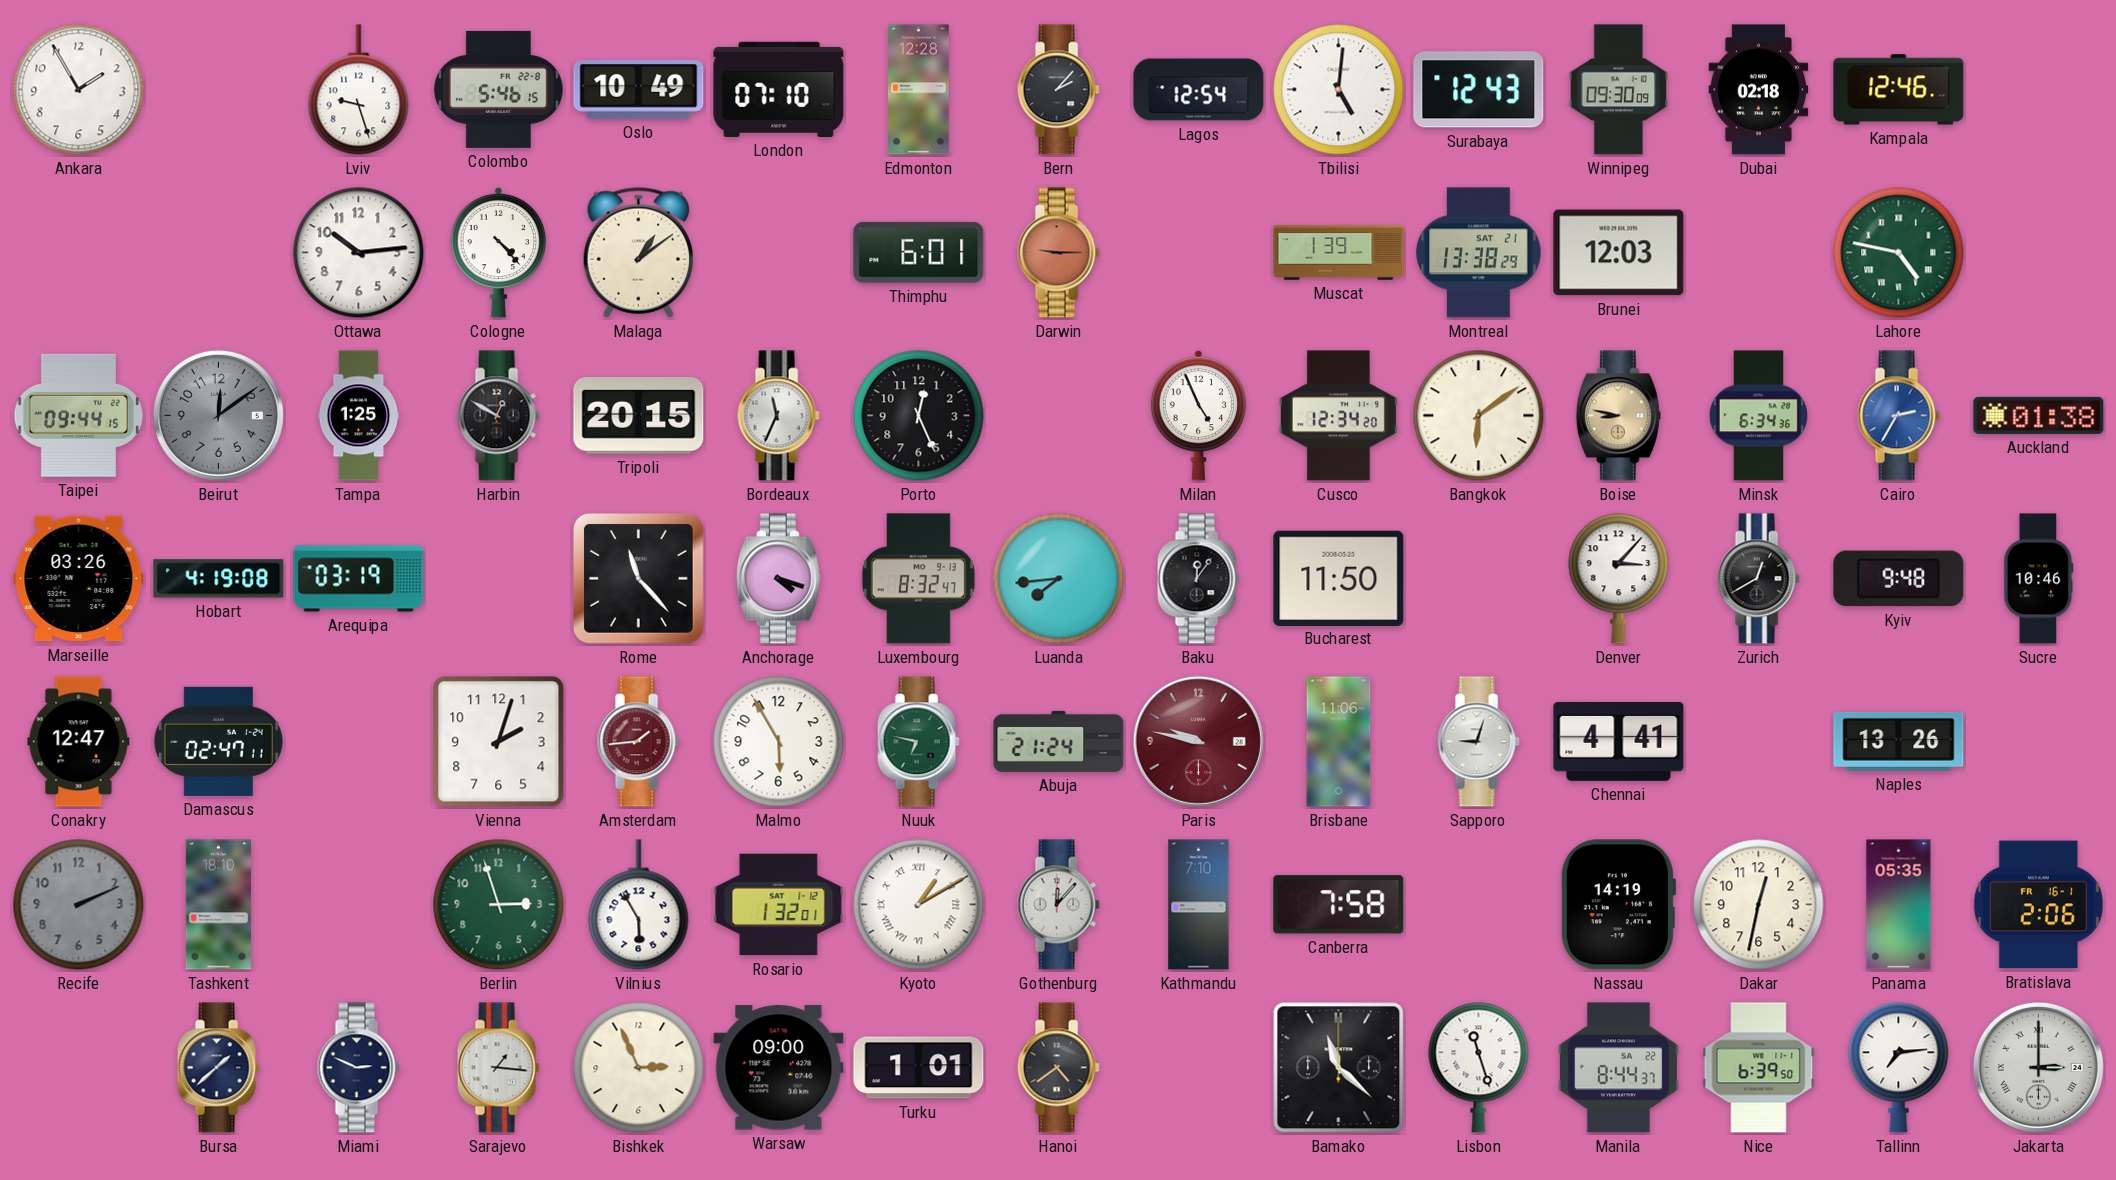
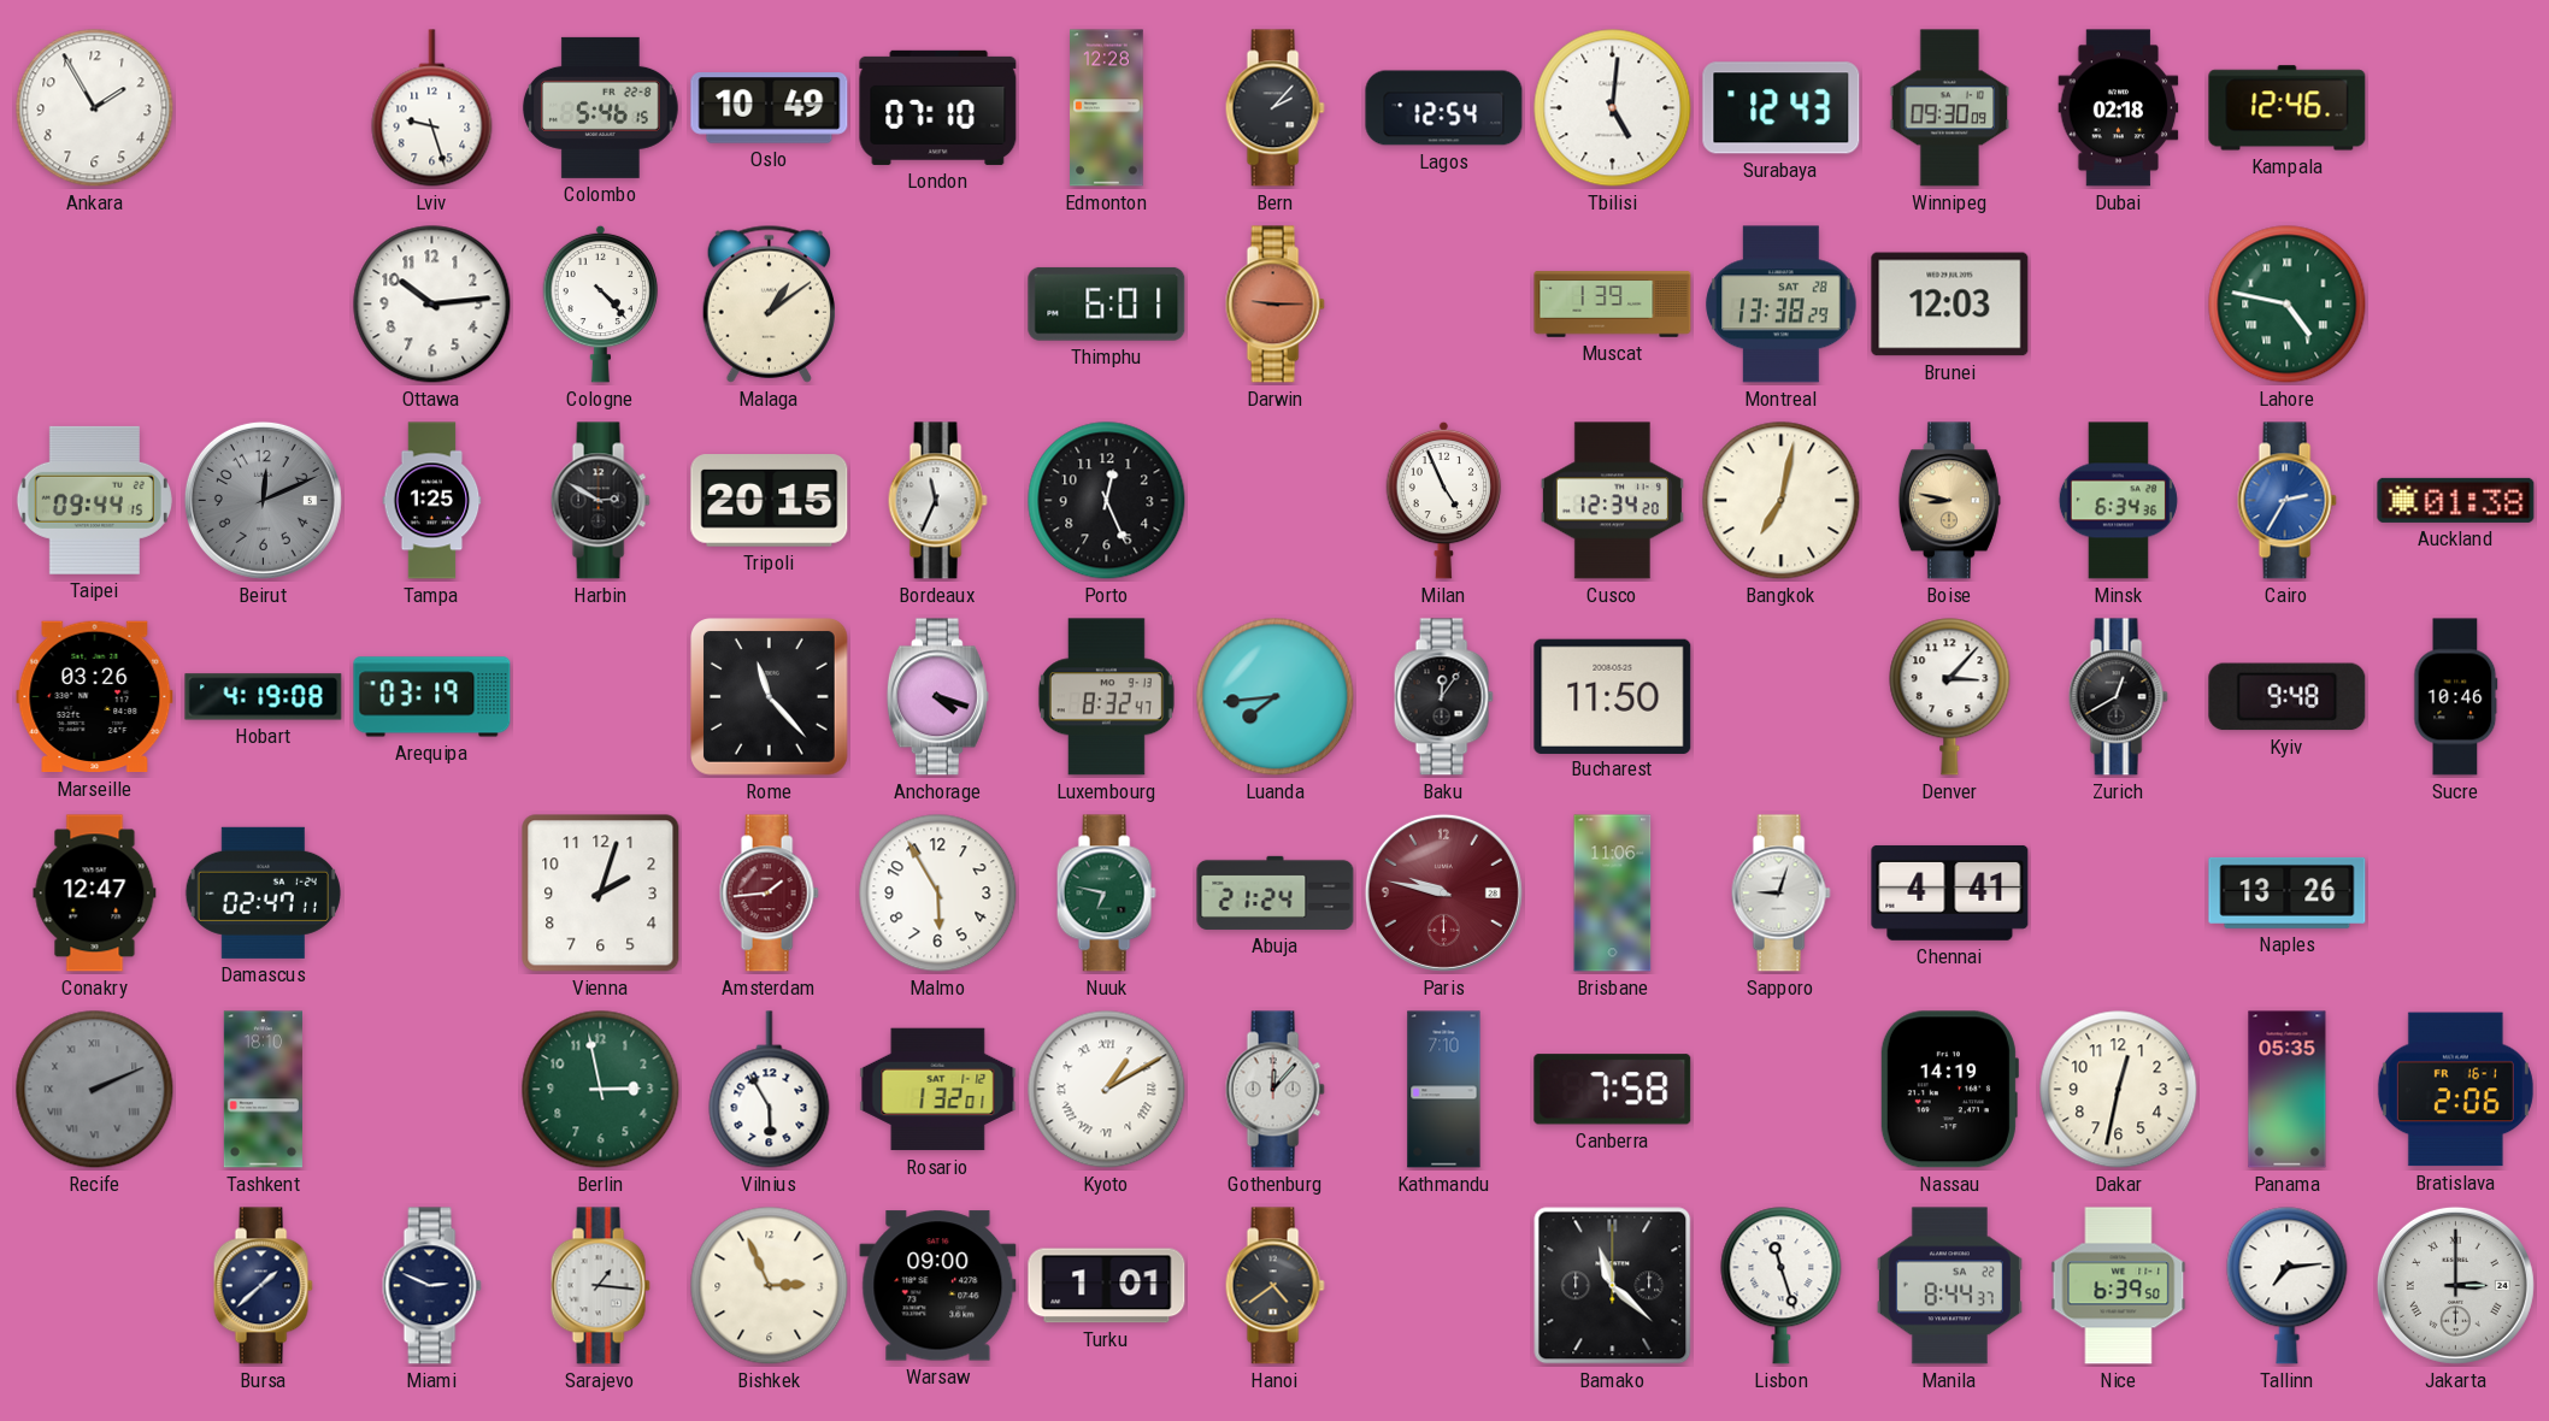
Montreal date: SAT 21 -> SAT 28
Beirut: 12:09 -> 12:11
Harbin: 12:50 -> 2:50
Bangkok: 6:09 -> 7:02
Recife numerals: Arabic -> Roman
Berlin: 2:57 -> 2:58
